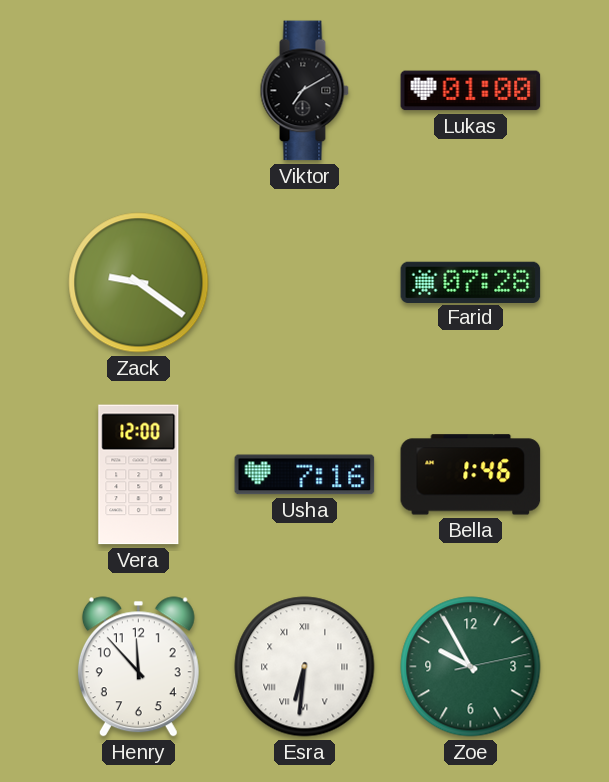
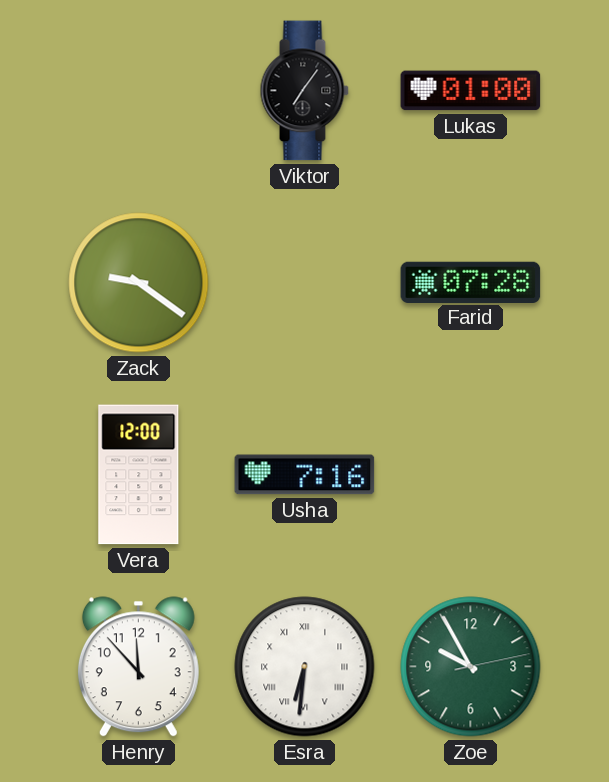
Viktor: 7:10 -> 7:06
Bella: 1:46 -> none
